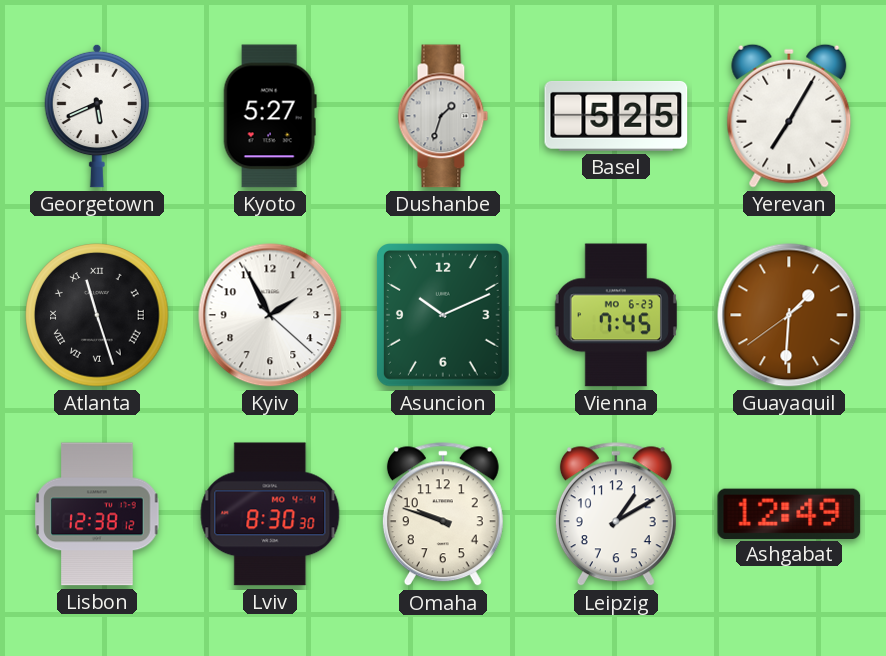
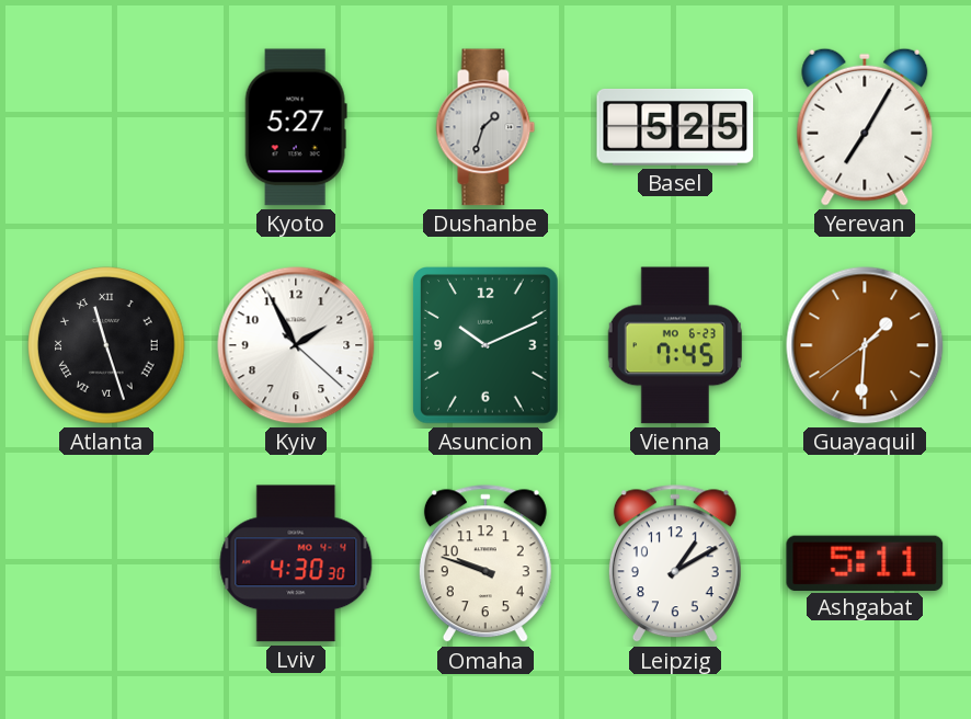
Georgetown: 5:41 -> none
Lisbon: 12:38 -> none
Lviv: 8:30 -> 4:30
Ashgabat: 12:49 -> 5:11
